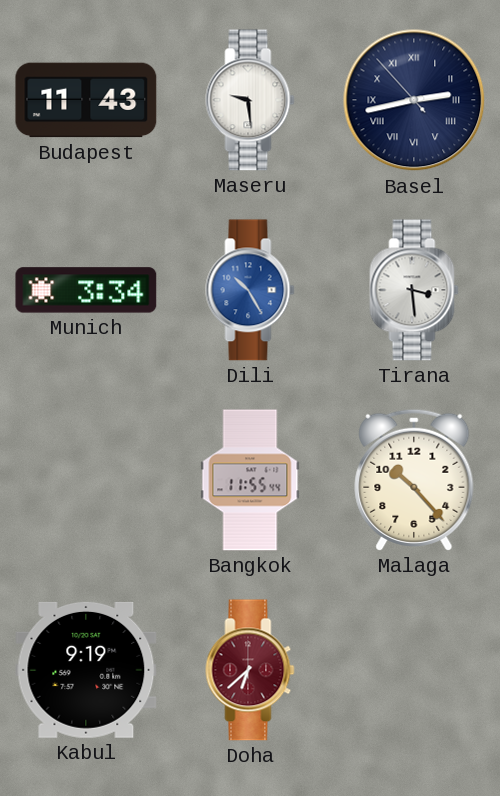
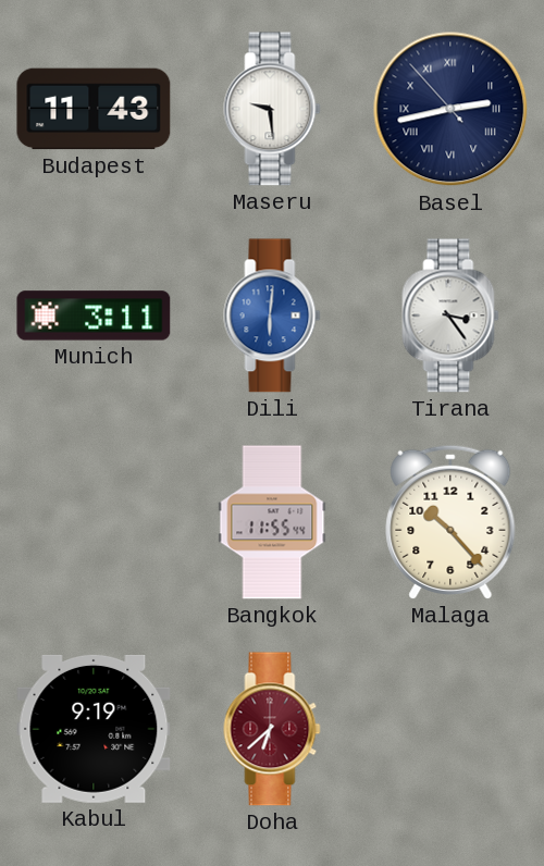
Munich: 3:34 -> 3:11
Dili: 10:25 -> 6:01
Tirana: 3:29 -> 3:24
